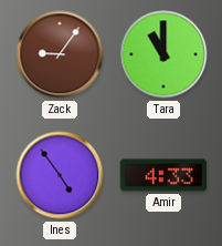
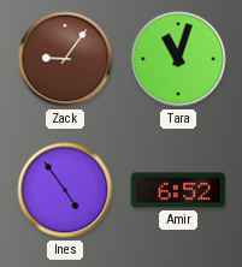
Tara: 11:00 -> 11:03
Amir: 4:33 -> 6:52
